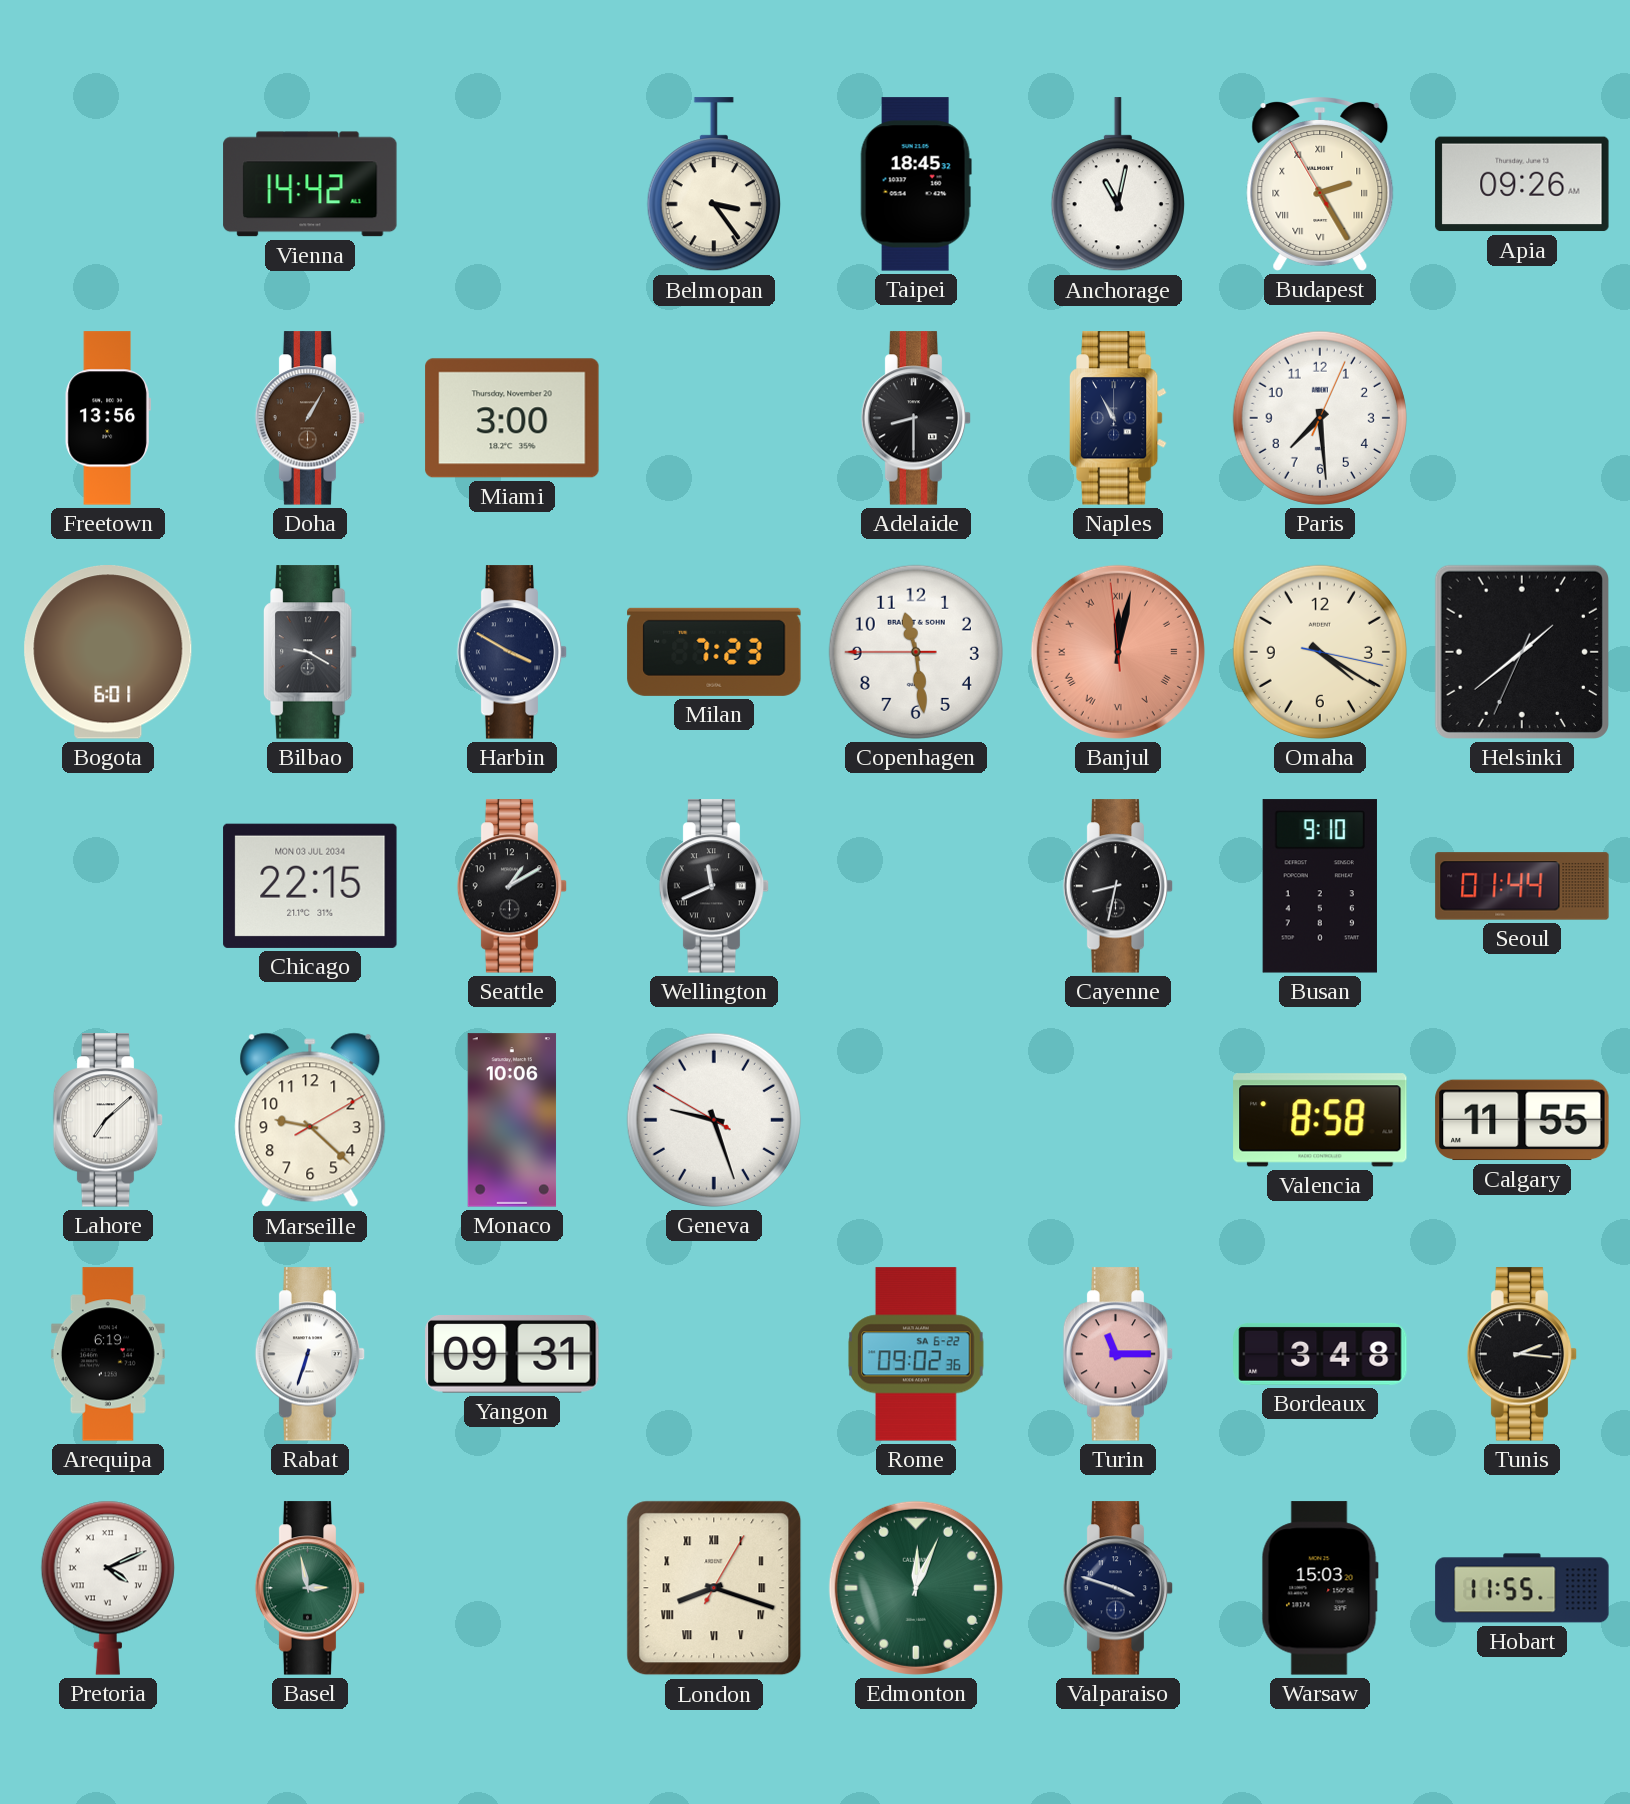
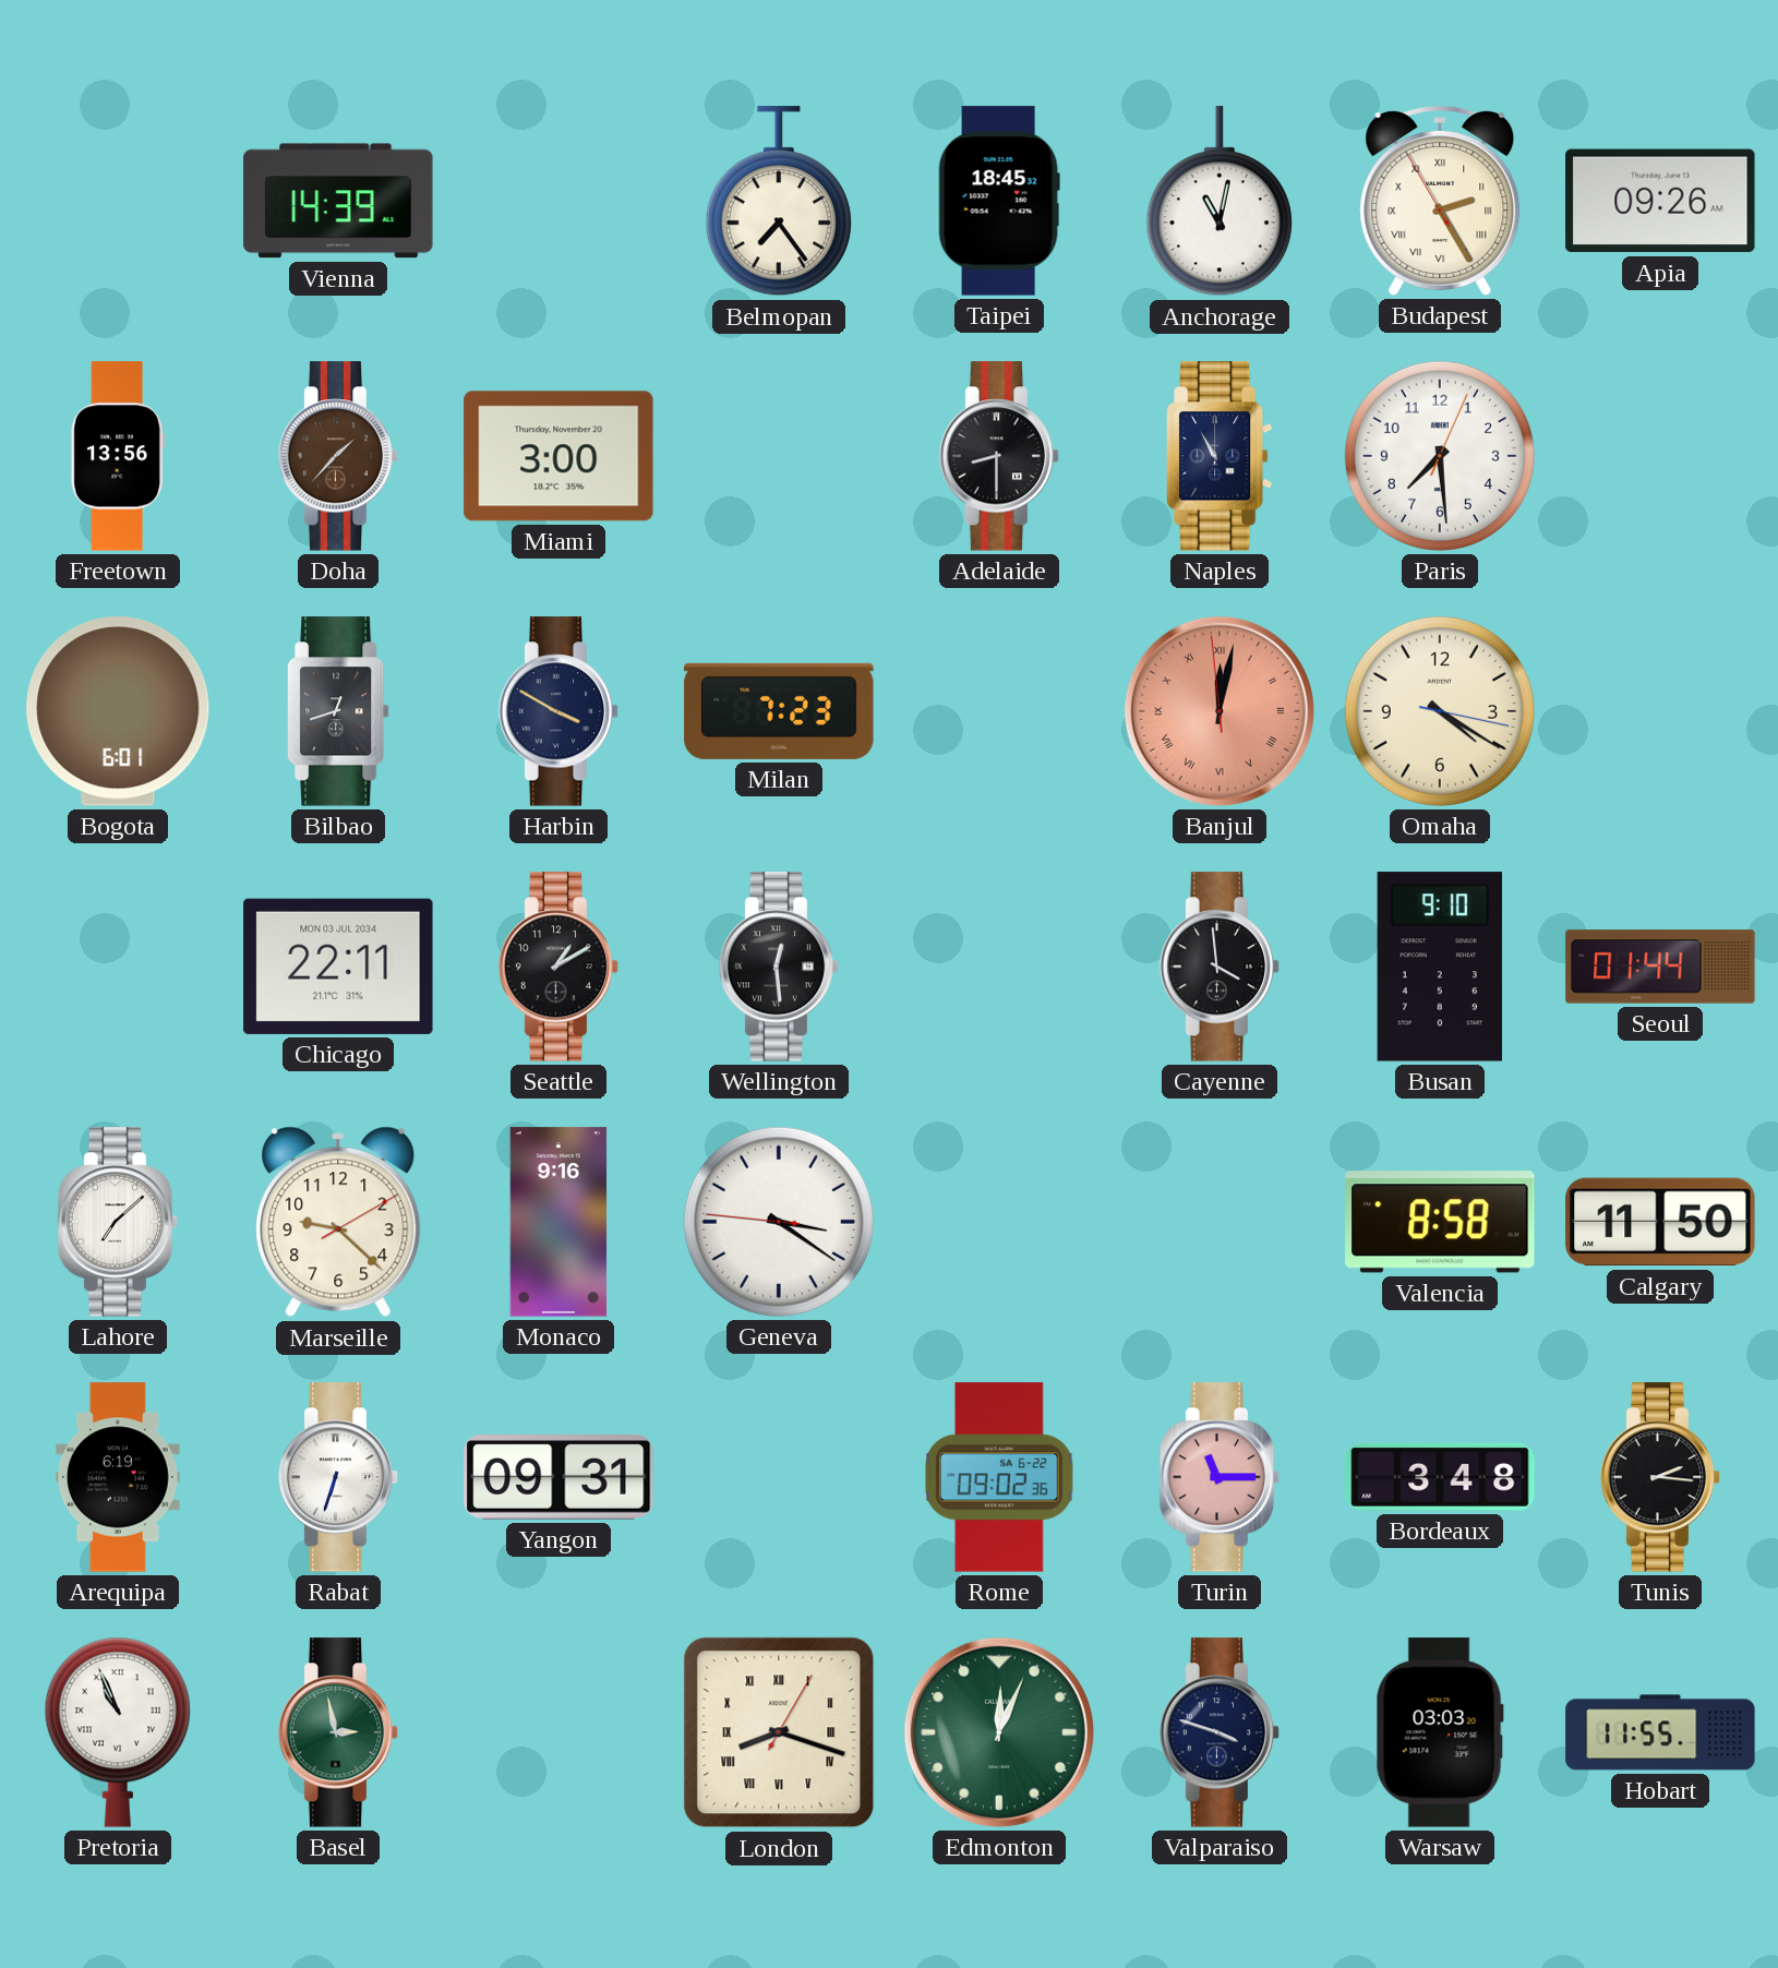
Vienna: 14:42 -> 14:39
Belmopan: 3:24 -> 7:24
Doha: 1:05 -> 1:37
Bilbao: 9:20 -> 12:42
Copenhagen: 11:28 -> none
Helsinki: 1:38 -> none
Chicago: 22:15 -> 22:11
Wellington: 11:41 -> 12:29
Cayenne: 8:32 -> 3:59
Monaco: 10:06 -> 9:16
Geneva: 9:26 -> 3:20
Calgary: 11:55 -> 11:50
Pretoria: 4:11 -> 10:56
Warsaw: 15:03 -> 03:03
